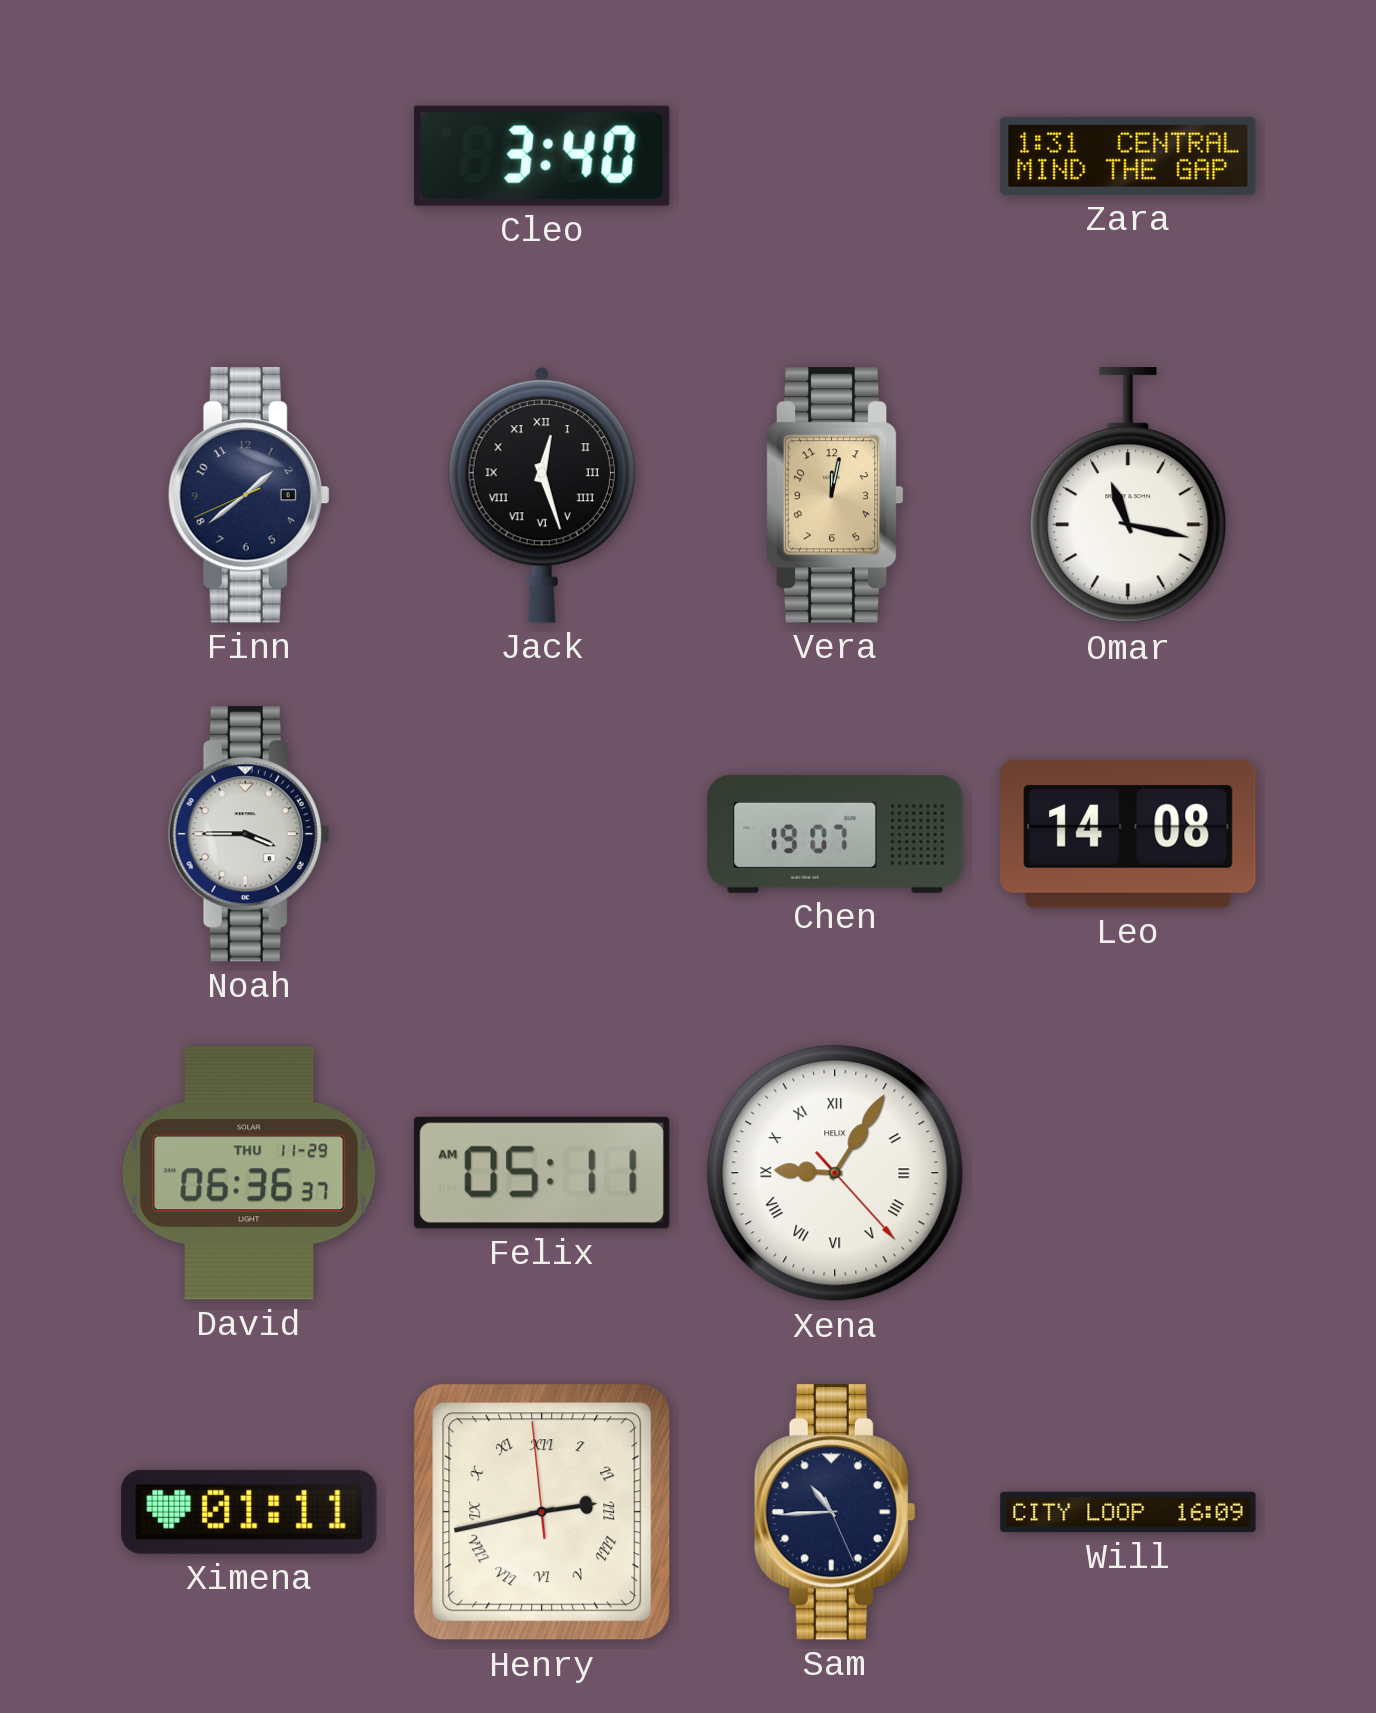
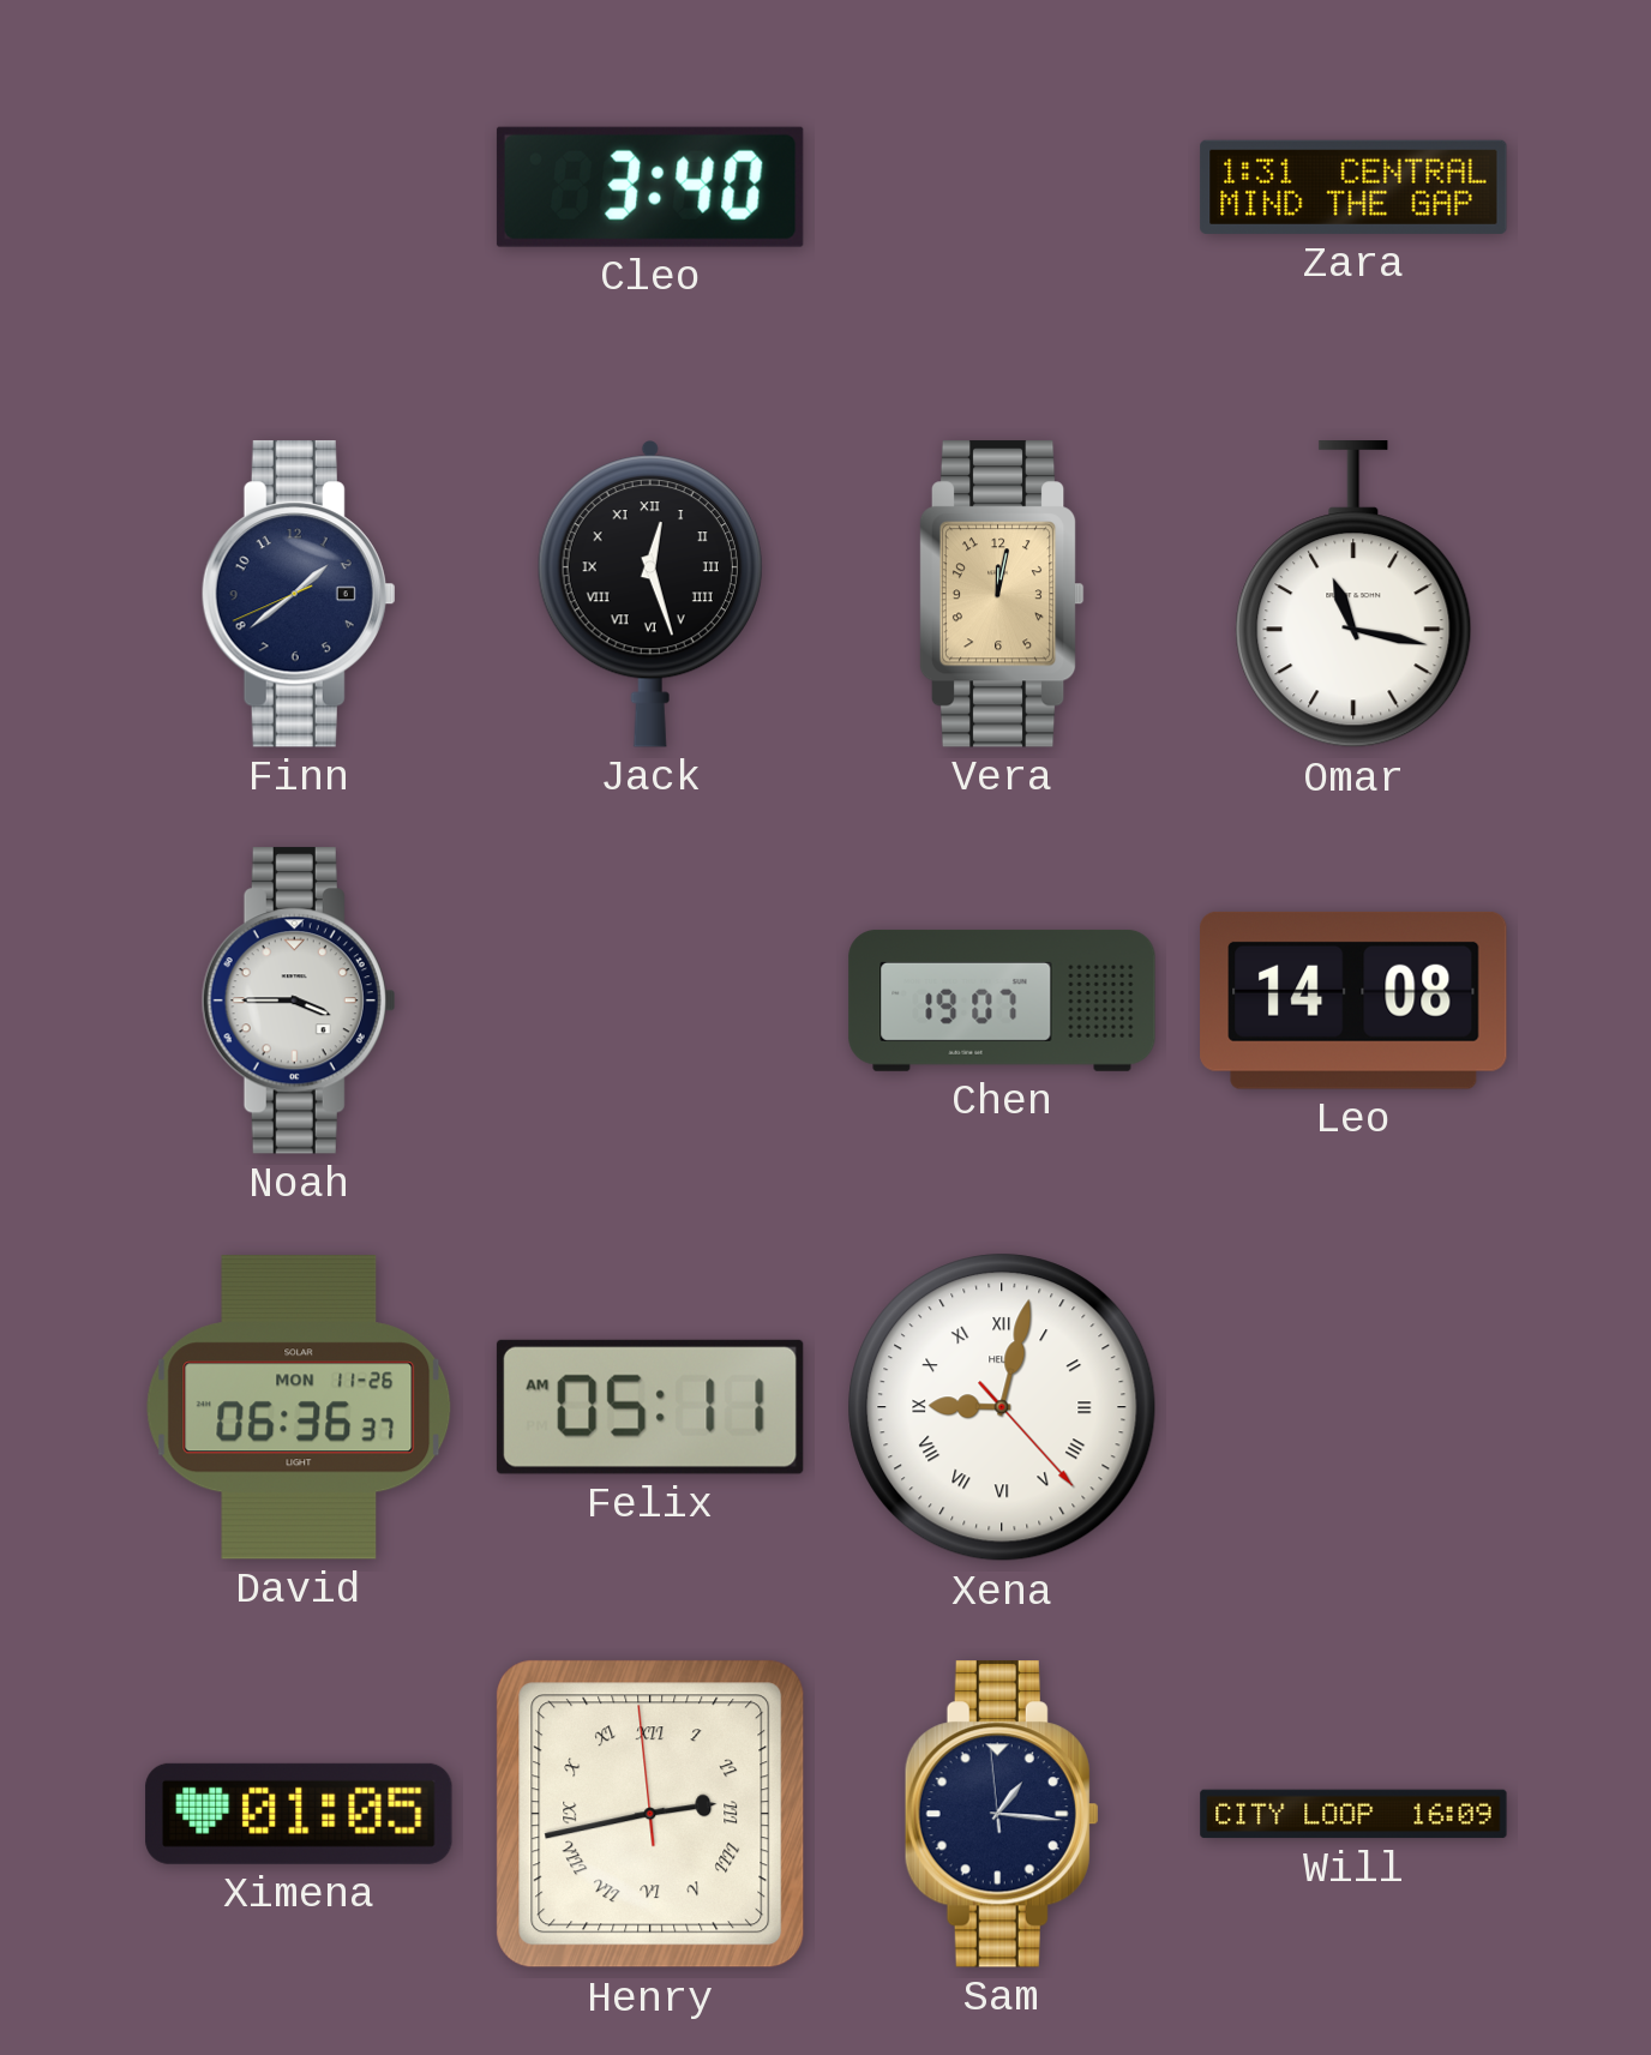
David date: THU 11-29 -> MON 11-26
Xena: 9:05 -> 9:02
Ximena: 01:11 -> 01:05
Sam: 10:44 -> 1:15
